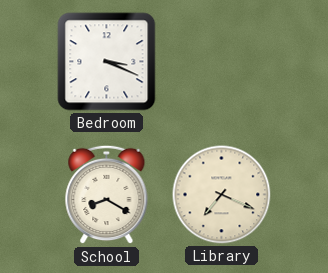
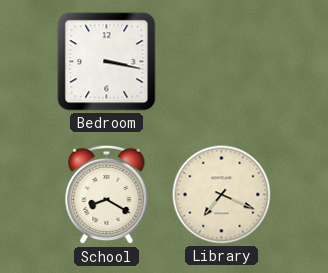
Bedroom: 3:19 -> 3:17
